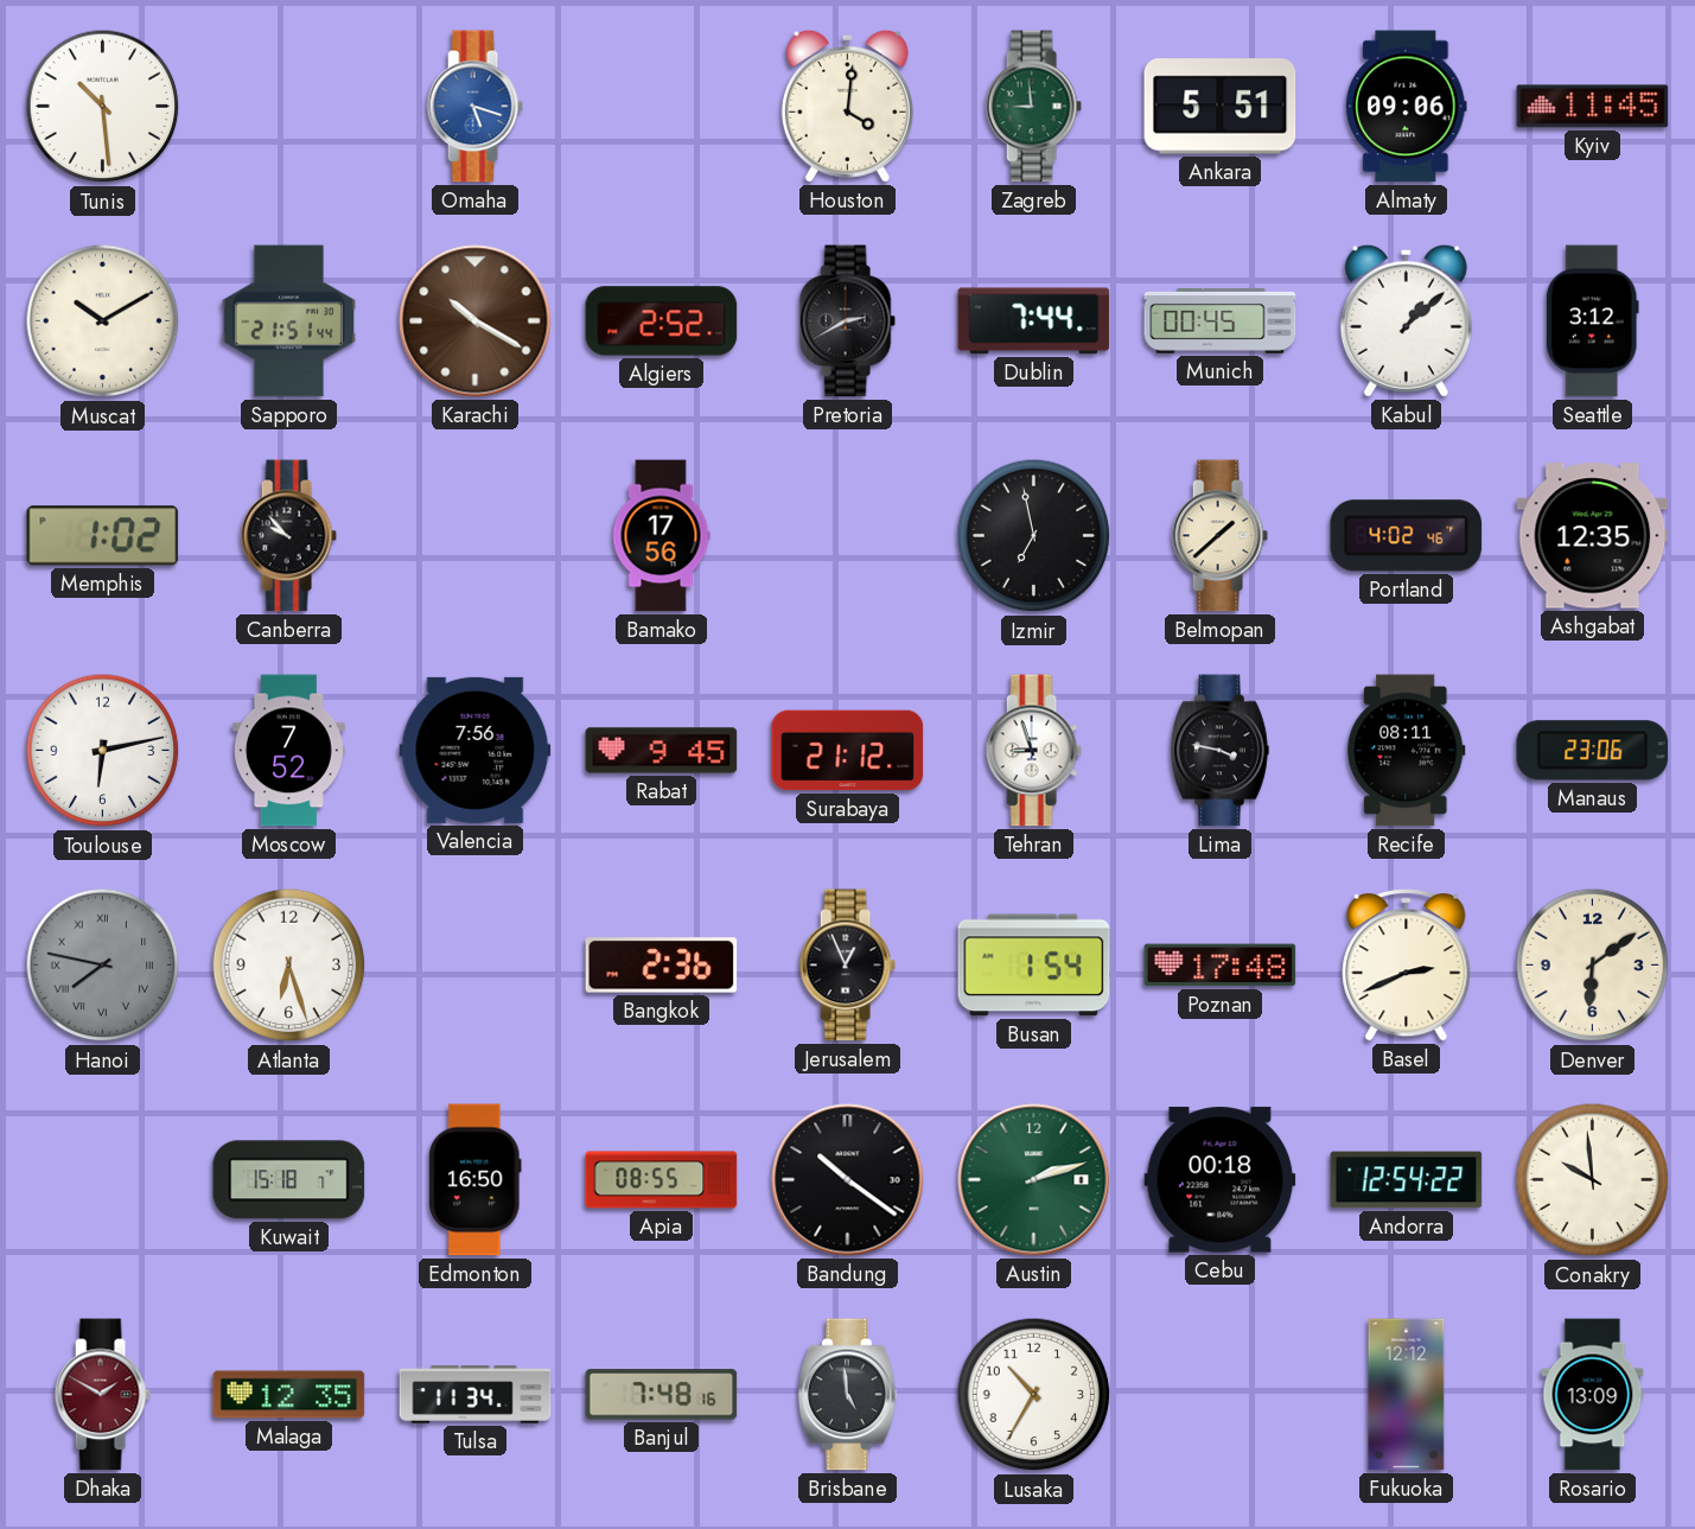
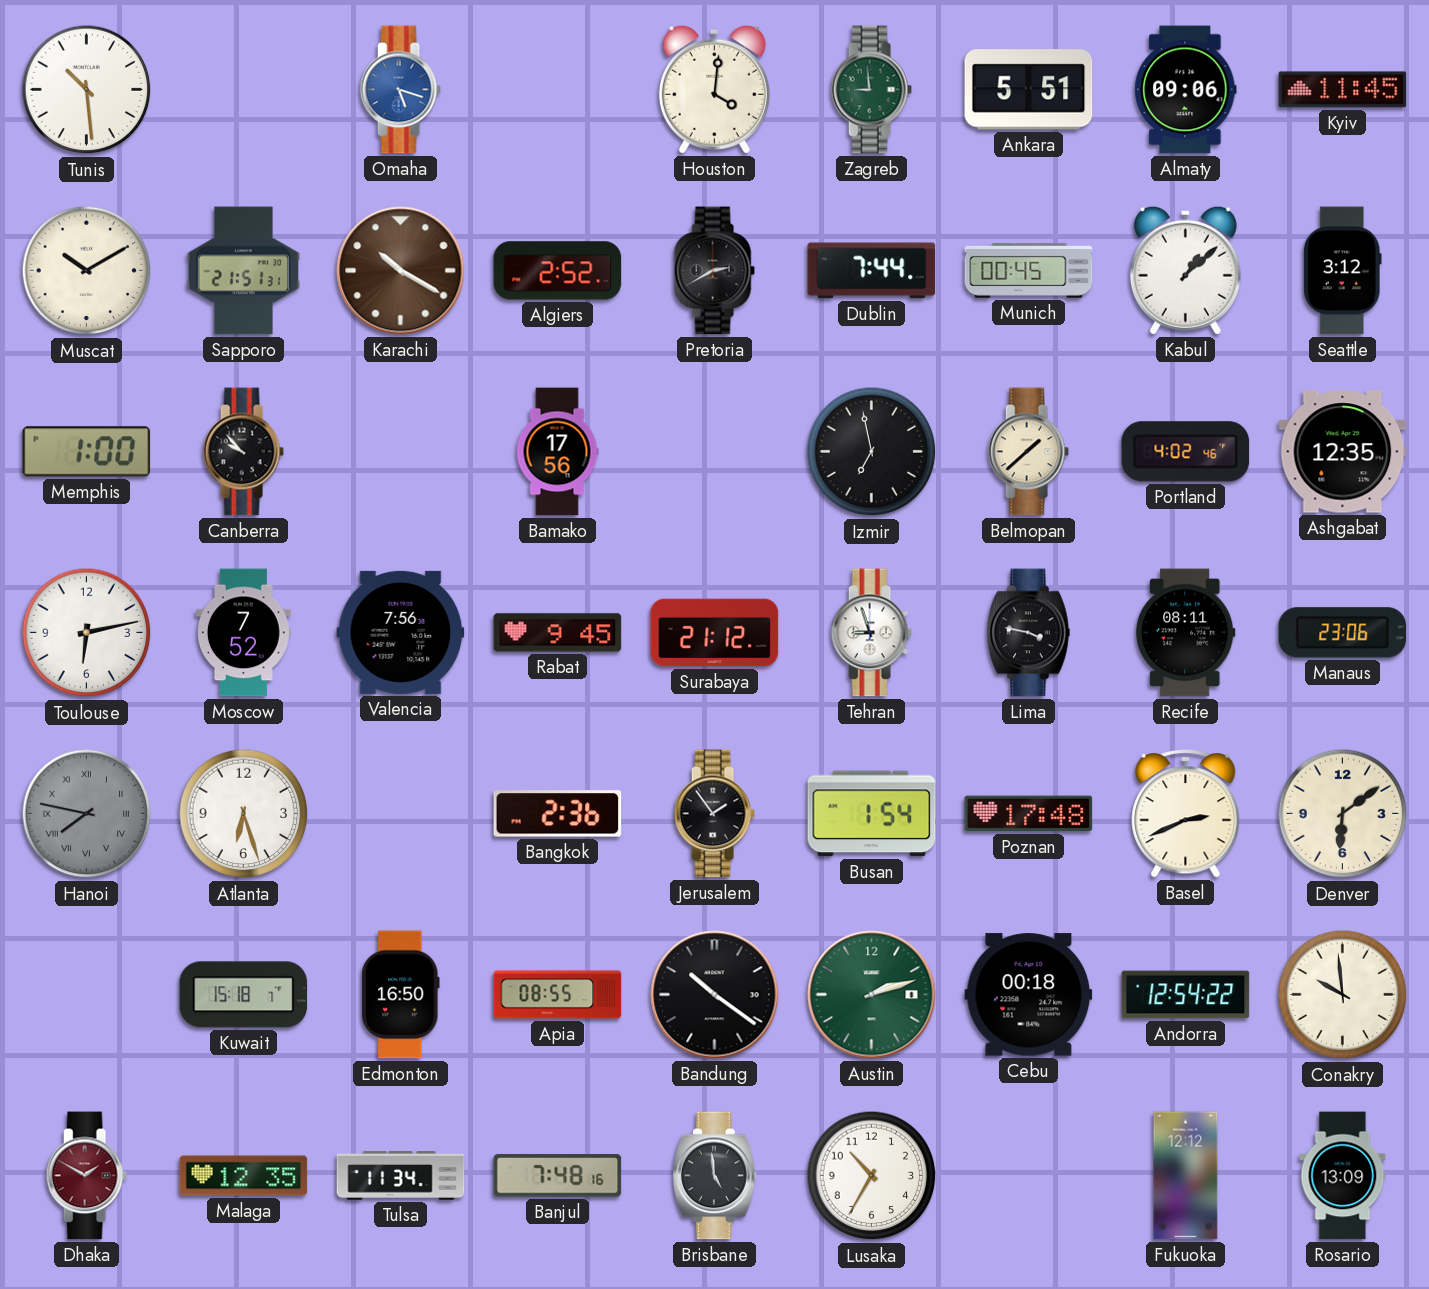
Sapporo: 21:51:44 -> 21:51:31
Memphis: 1:02 -> 1:00
Jerusalem: 12:56 -> 1:54
